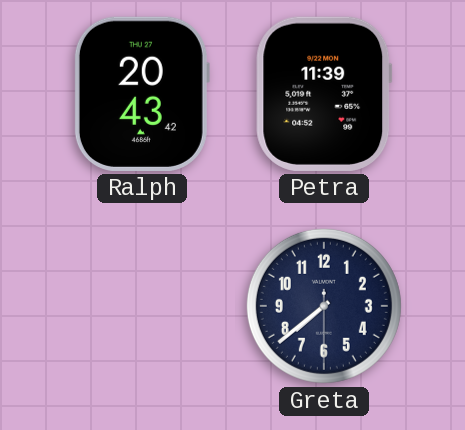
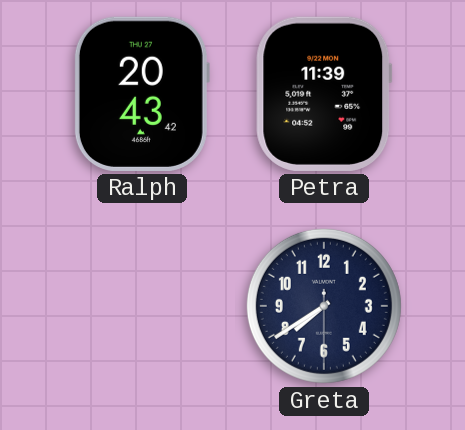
Greta: 7:38 -> 7:39
